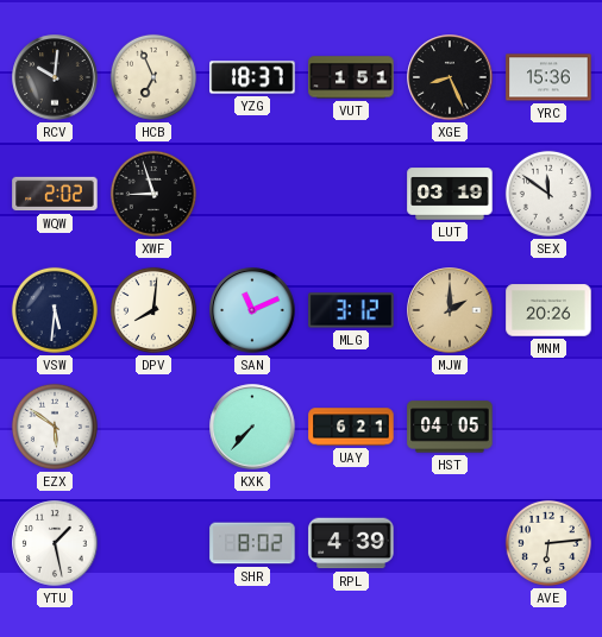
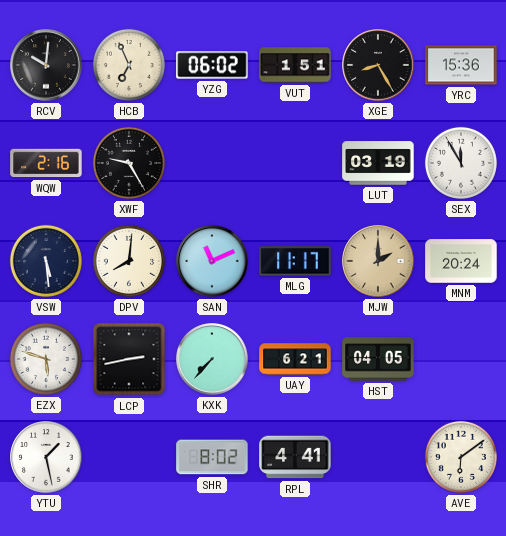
YZG: 18:37 -> 06:02
XGE: 8:26 -> 8:25
WQW: 2:02 -> 2:16
XWF: 8:57 -> 9:25
SEX: 11:51 -> 11:55
VSW: 5:31 -> 5:29
MLG: 3:12 -> 11:17
MNM: 20:26 -> 20:24
EZX: 5:51 -> 5:48
LCP: none -> 2:43
RPL: 4:39 -> 4:41
AVE: 6:14 -> 6:09
